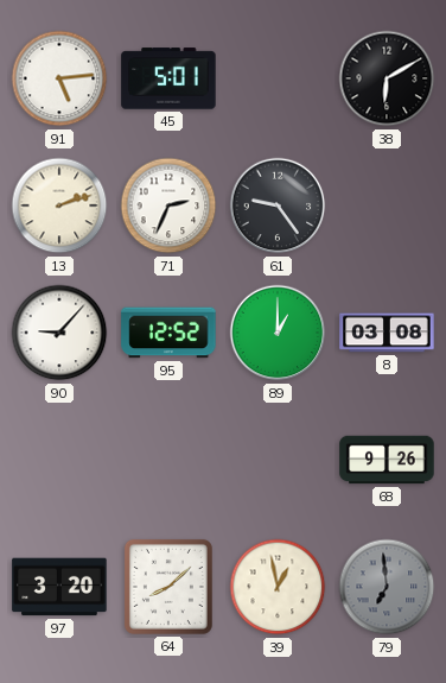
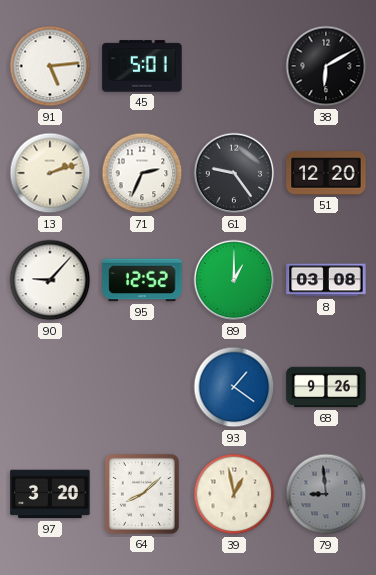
51: none -> 12:20
93: none -> 1:21
79: 6:59 -> 8:59
